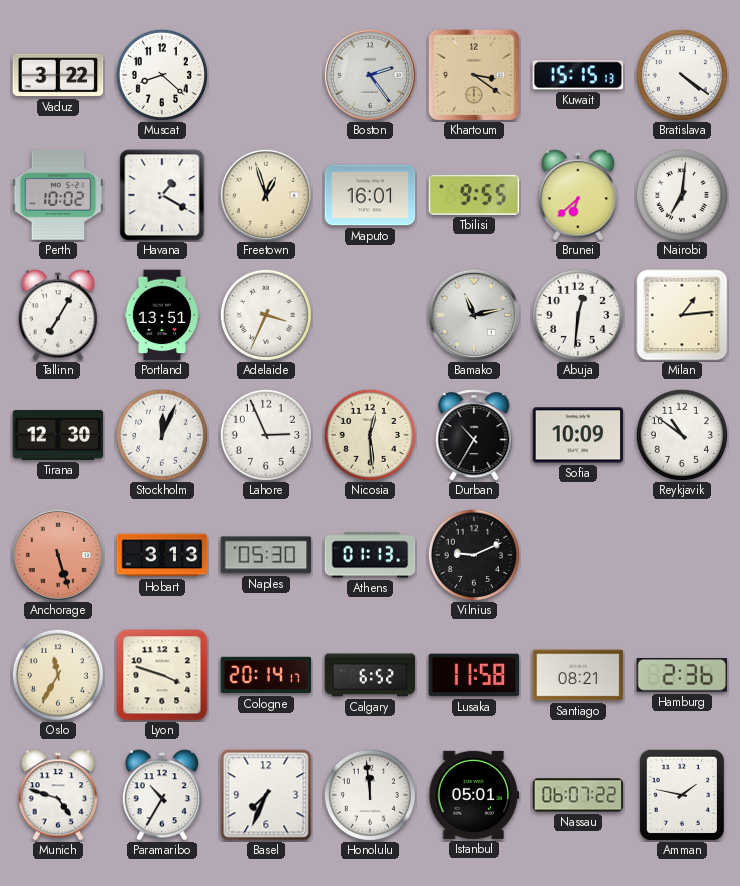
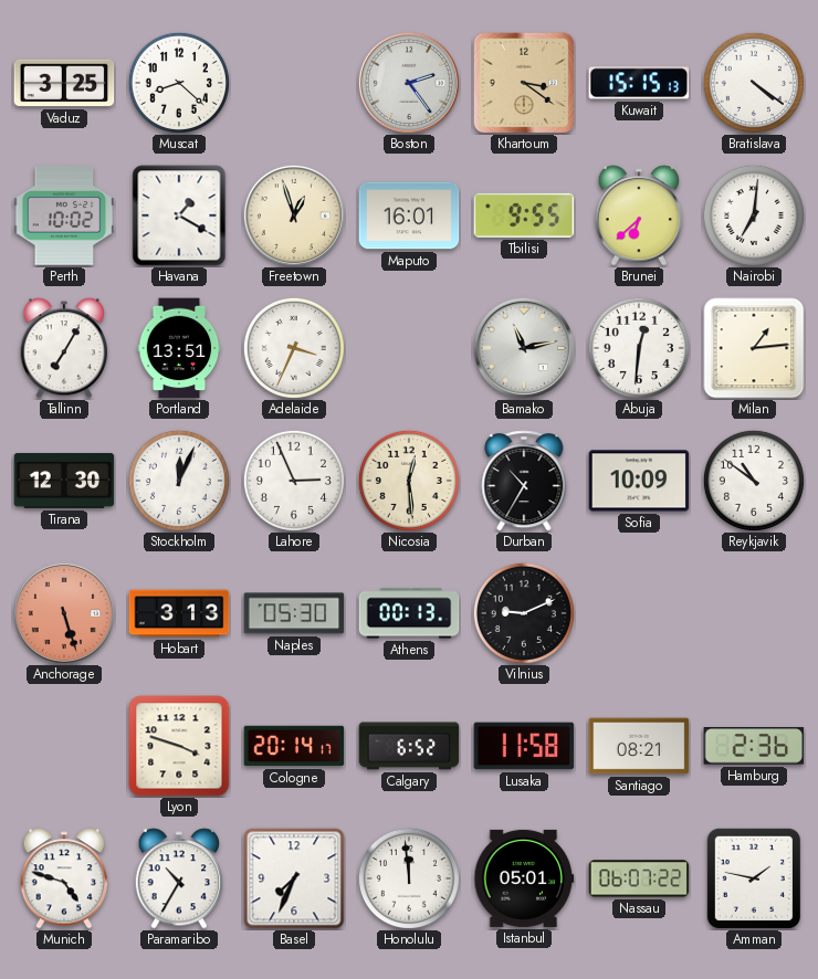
Vaduz: 3:22 -> 3:25
Athens: 01:13 -> 00:13
Oslo: 11:35 -> none
